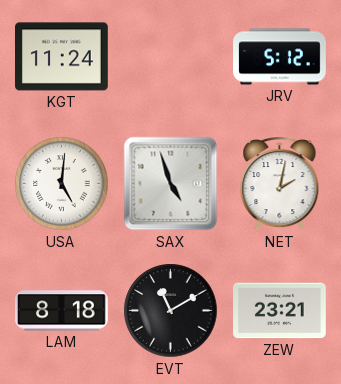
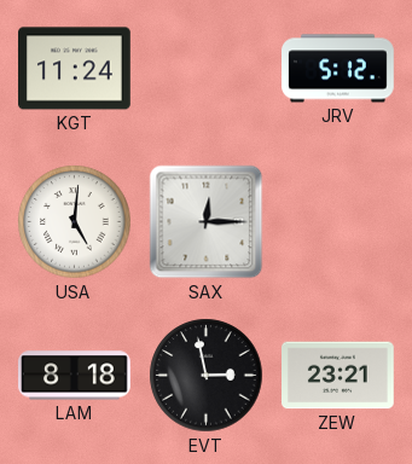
SAX: 4:57 -> 12:15
NET: 2:02 -> none
EVT: 11:10 -> 2:58
